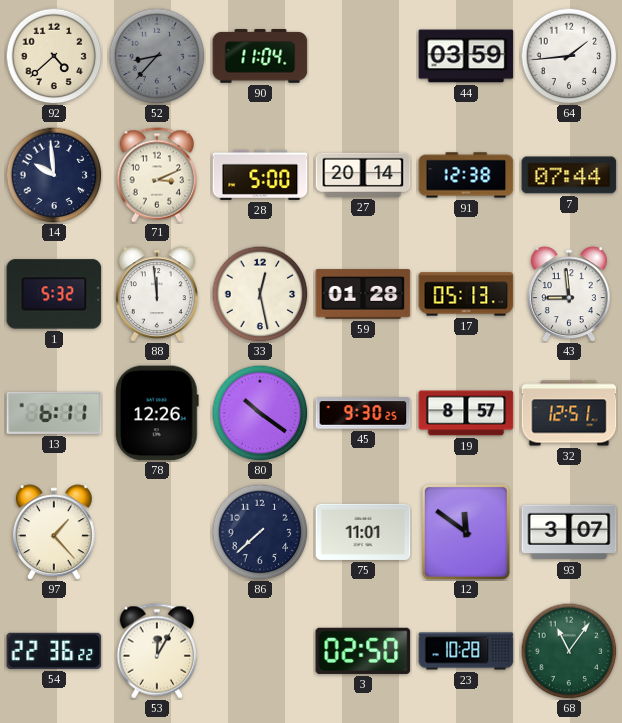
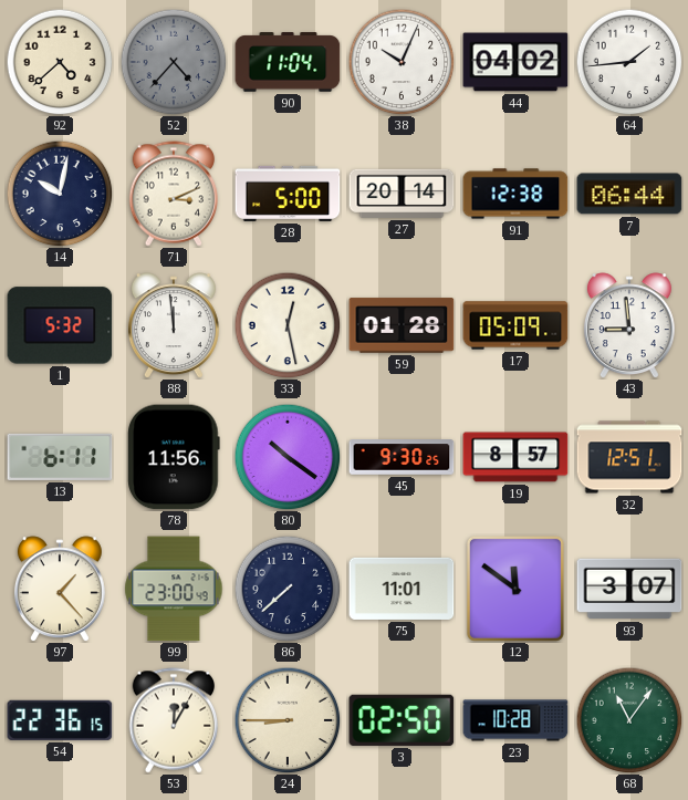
52: 8:37 -> 4:37
38: none -> 10:04
44: 03:59 -> 04:02
14: 9:59 -> 10:02
7: 07:44 -> 06:44
17: 05:13 -> 05:09
78: 12:26 -> 11:56
99: none -> 23:00
54: 22:36:22 -> 22:36:15
24: none -> 8:45
